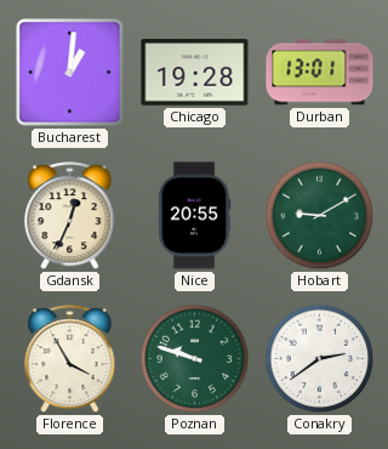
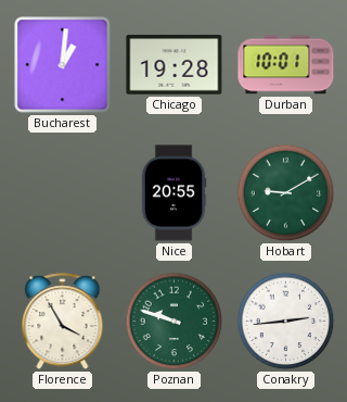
Durban: 13:01 -> 10:01
Gdansk: 12:34 -> none
Conakry: 2:39 -> 2:44
